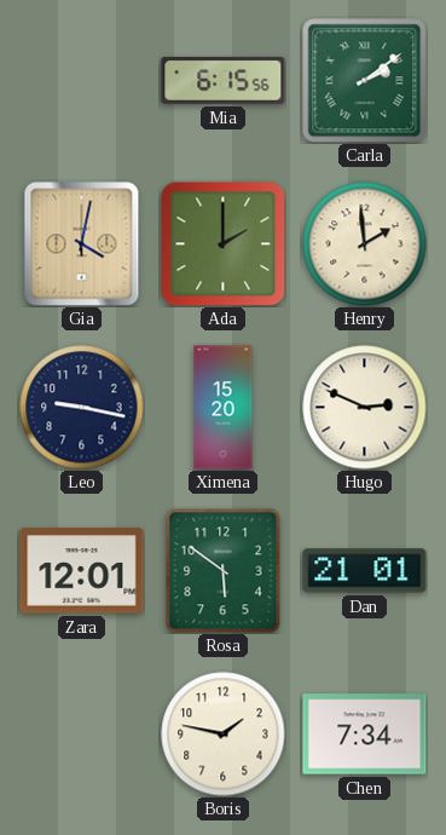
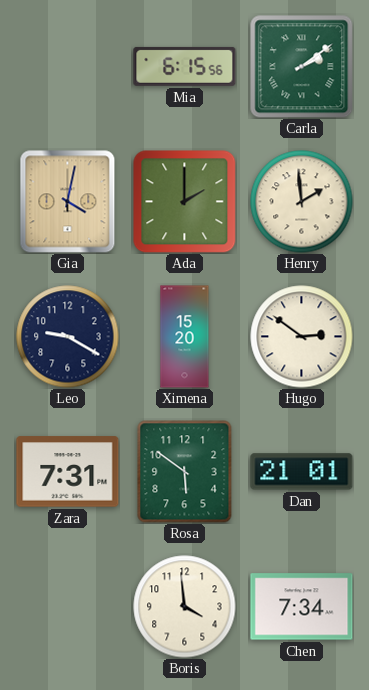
Leo: 9:17 -> 9:20
Hugo: 2:49 -> 2:51
Zara: 12:01 -> 7:31
Boris: 1:47 -> 3:59
